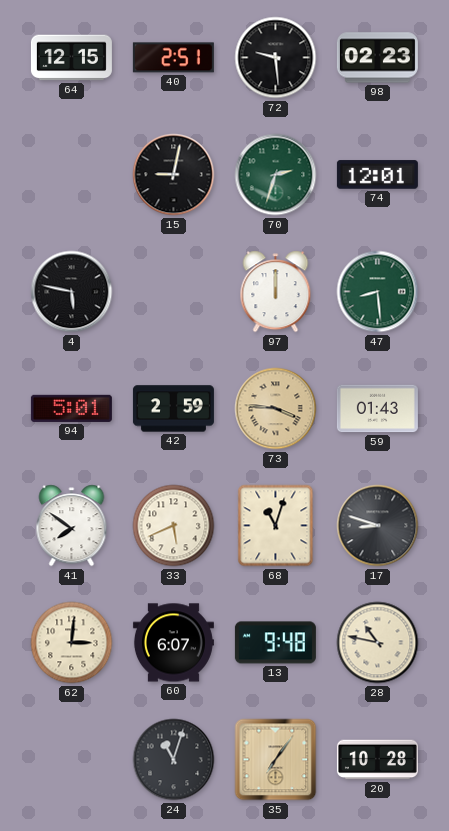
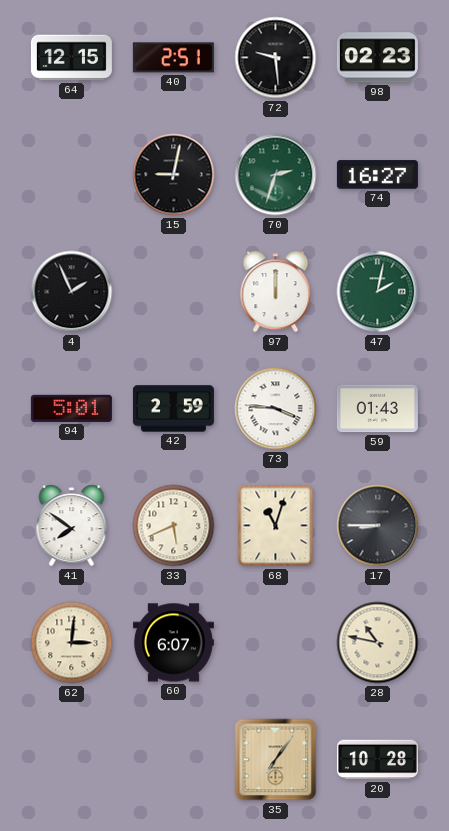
74: 12:01 -> 16:27
4: 5:47 -> 1:56
47: 8:29 -> 2:02
73 dial: champagne -> white
17: 8:48 -> 8:45
13: 9:48 -> none
24: 11:03 -> none
